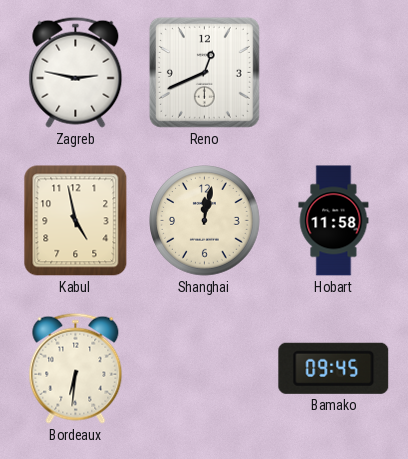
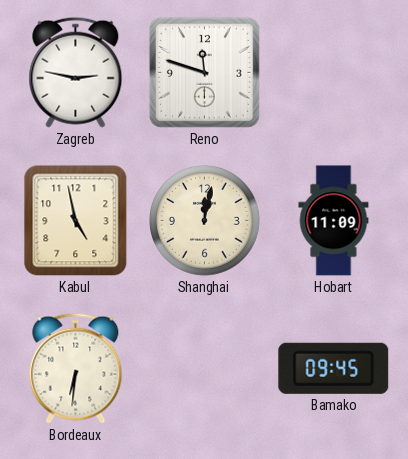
Reno: 12:41 -> 11:48
Hobart: 11:58 -> 11:09
